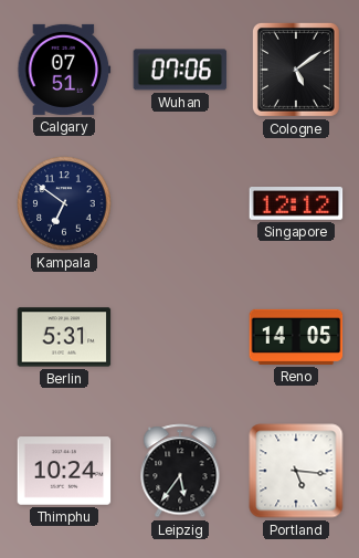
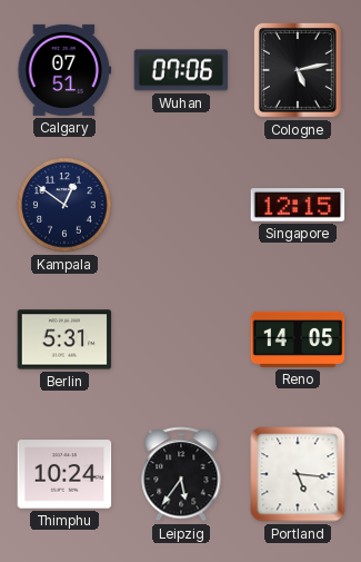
Cologne: 5:09 -> 5:13
Kampala: 6:51 -> 12:51
Singapore: 12:12 -> 12:15
